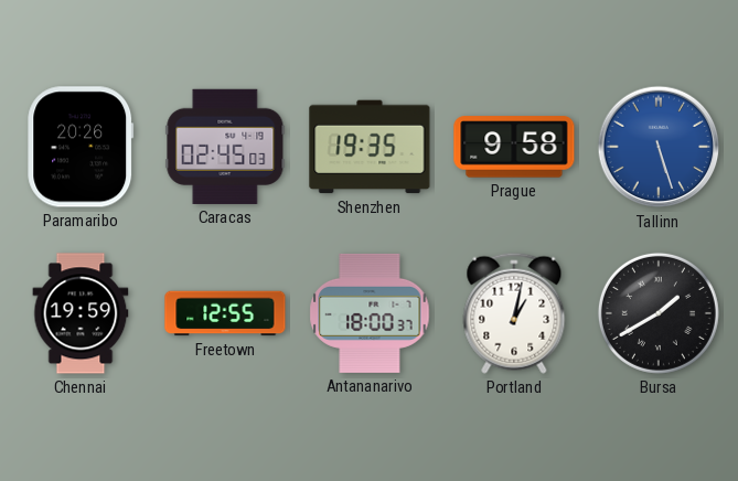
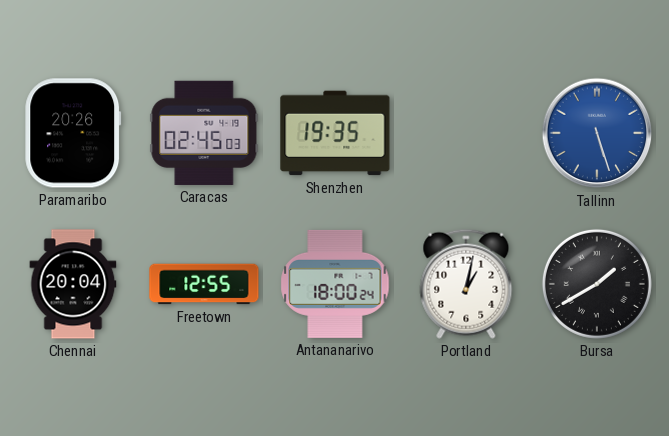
Prague: 9:58 -> none
Chennai: 19:59 -> 20:04
Antananarivo: 18:00:37 -> 18:00:24
